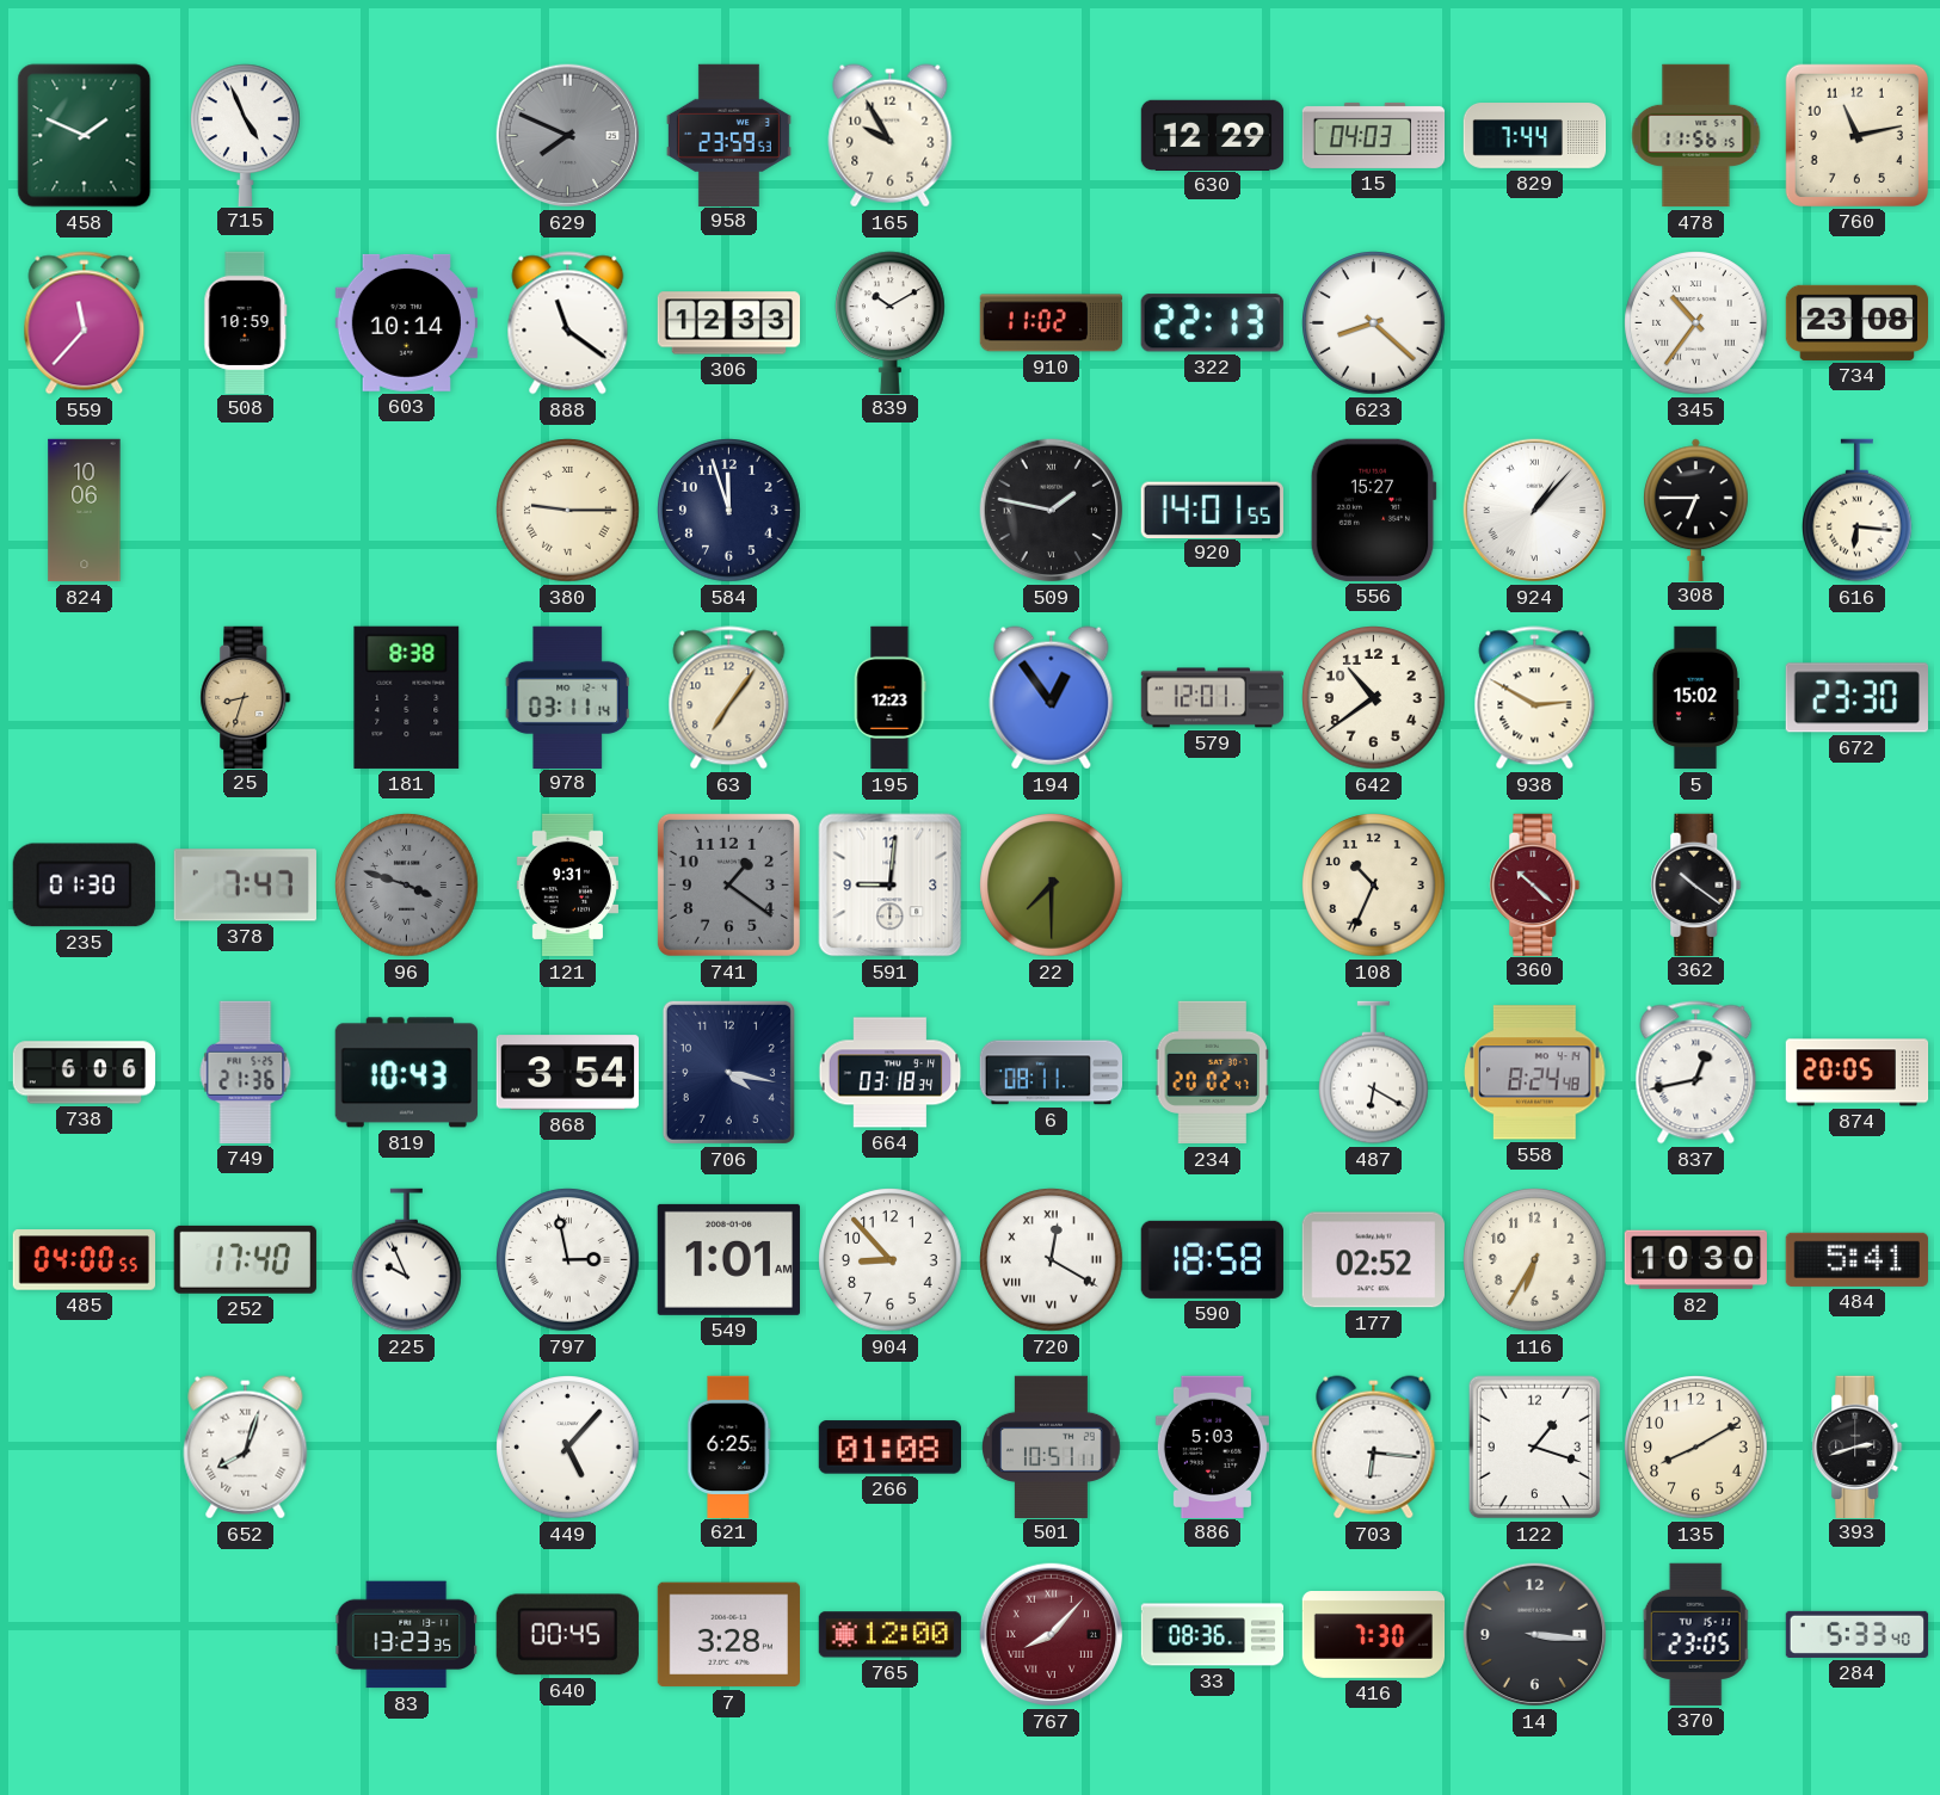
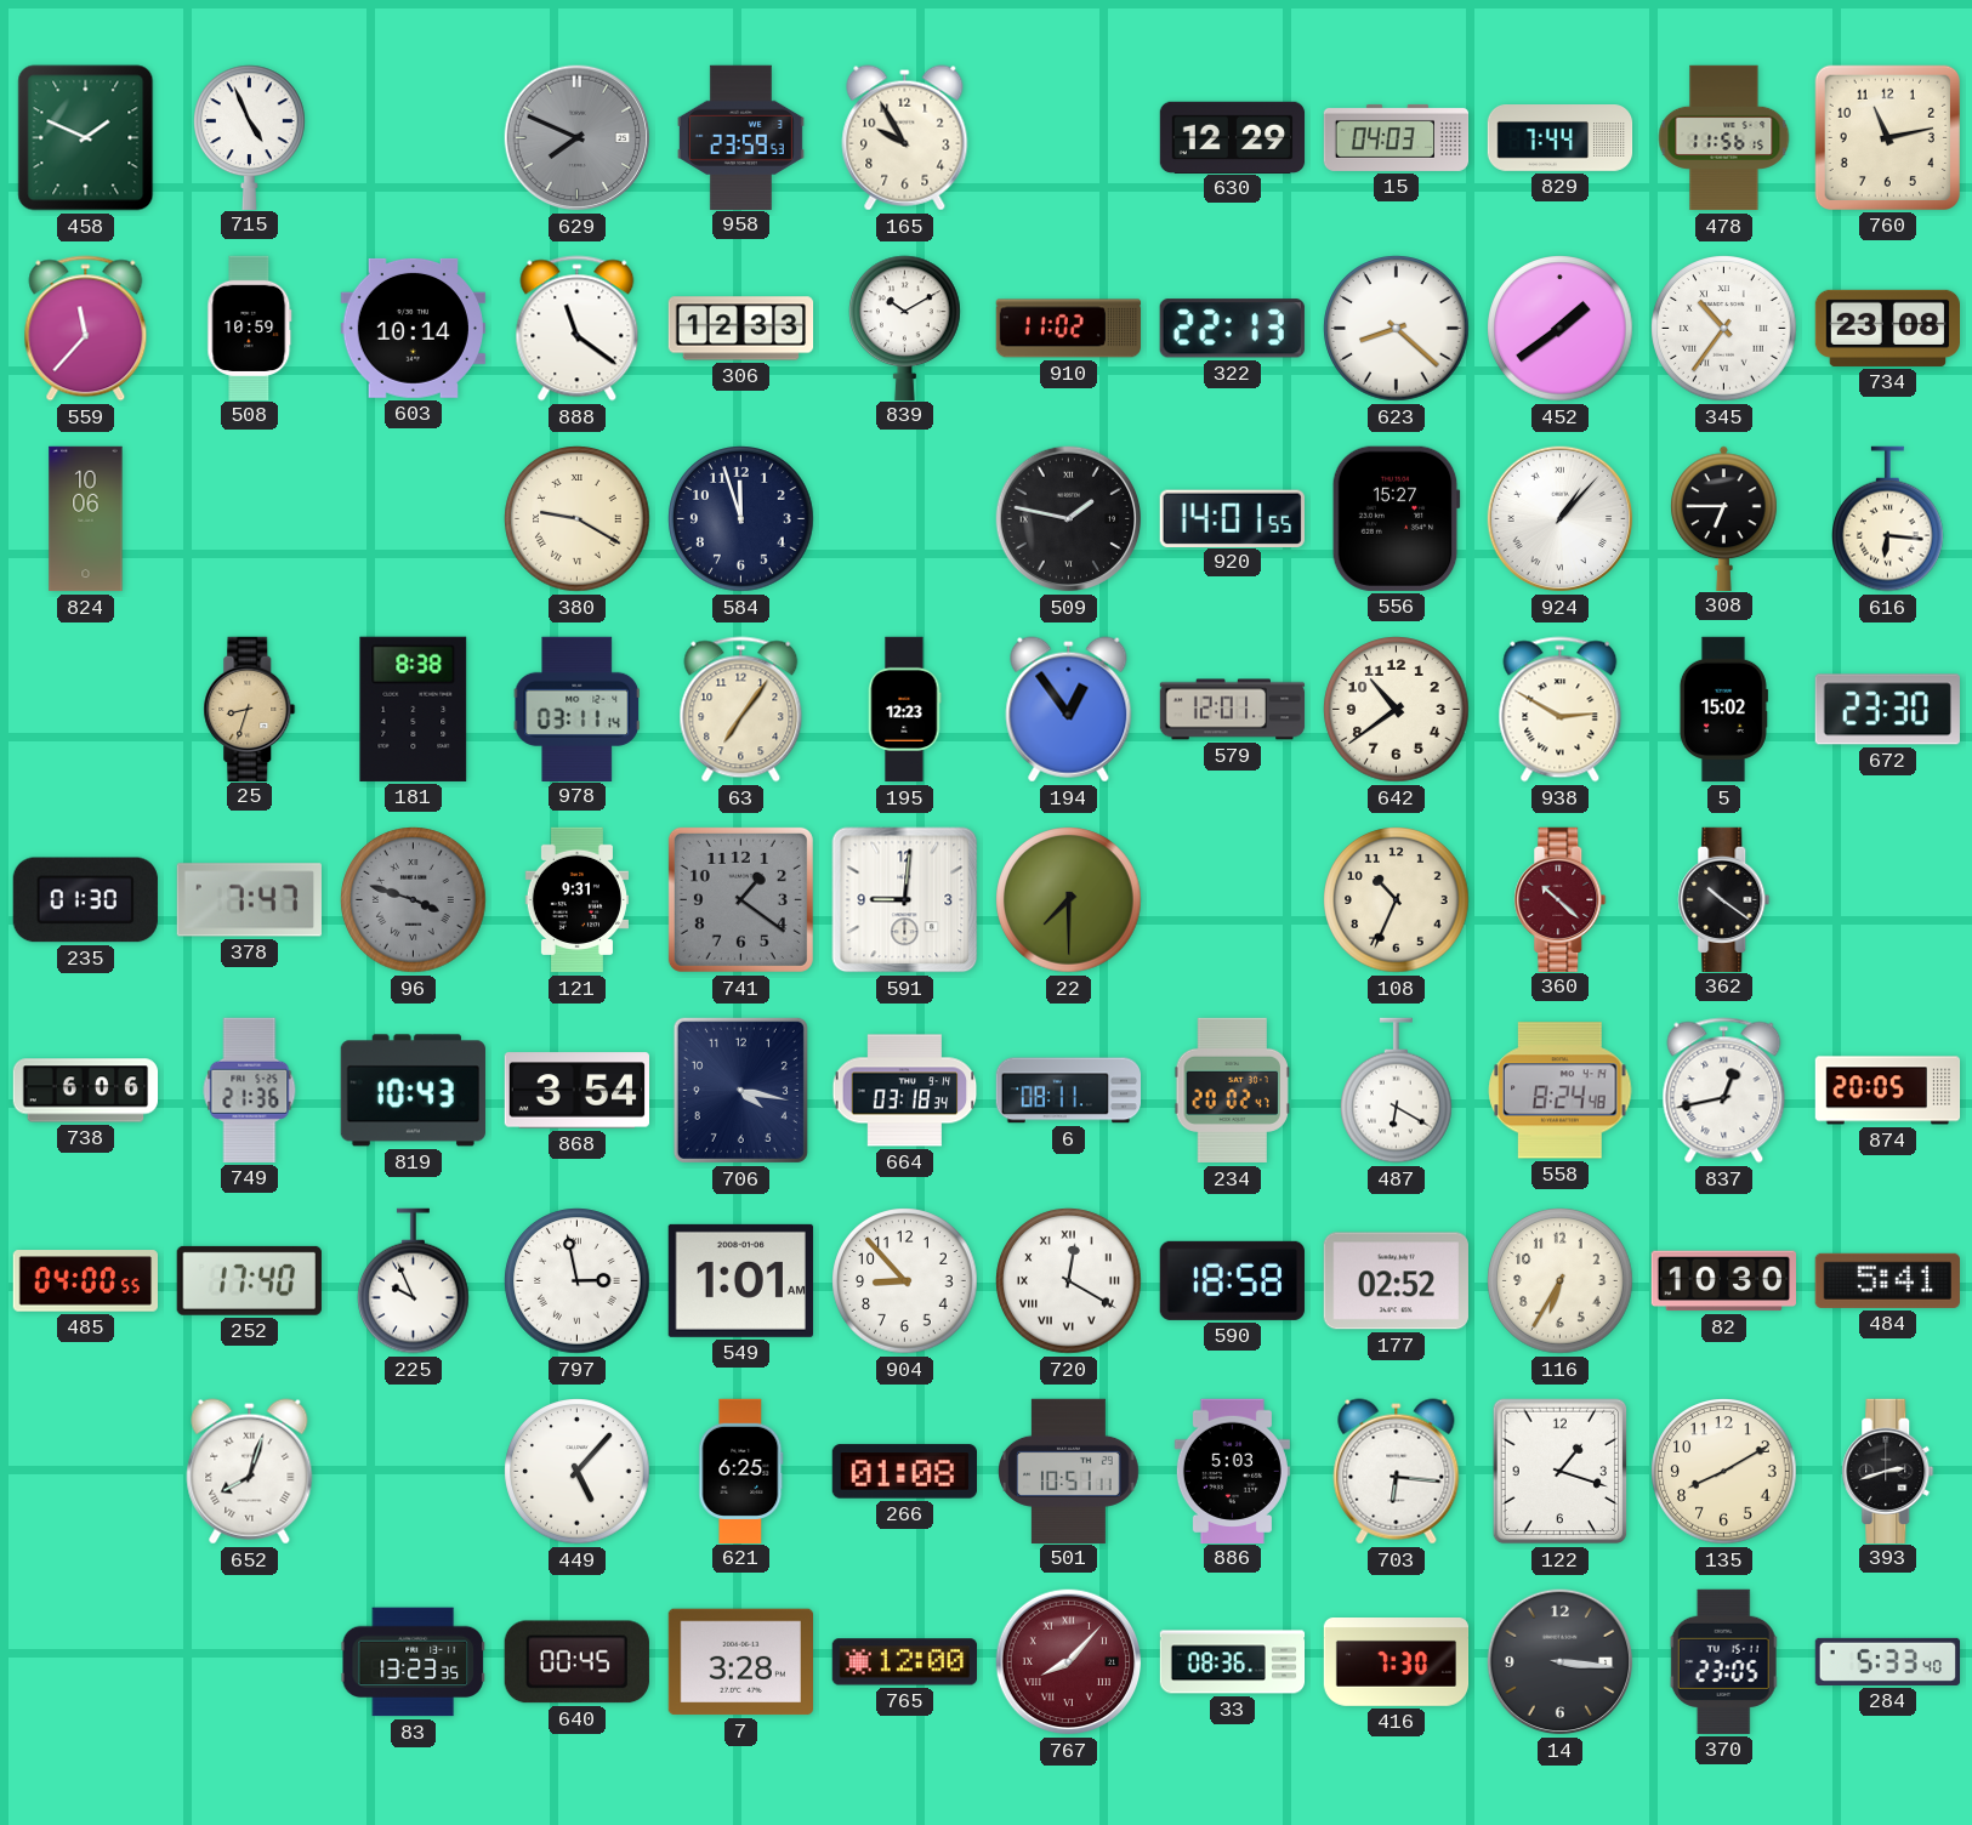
452: none -> 1:39
380: 9:15 -> 9:20
